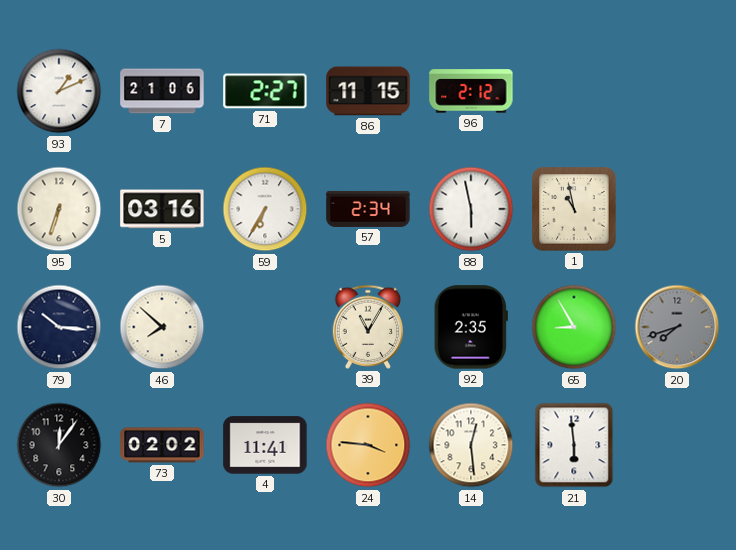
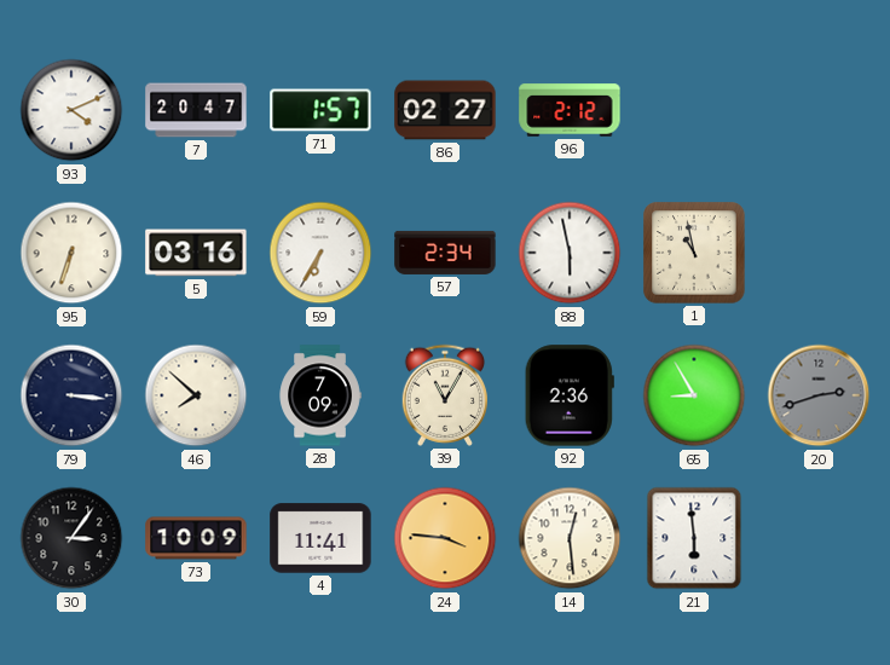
93: 1:11 -> 4:11
7: 21:06 -> 20:47
71: 2:27 -> 1:57
86: 11:15 -> 02:27
79: 10:16 -> 3:16
28: none -> 7:09
92: 2:35 -> 2:36
20: 7:42 -> 2:42
30: 12:06 -> 3:06
73: 02:02 -> 10:09
